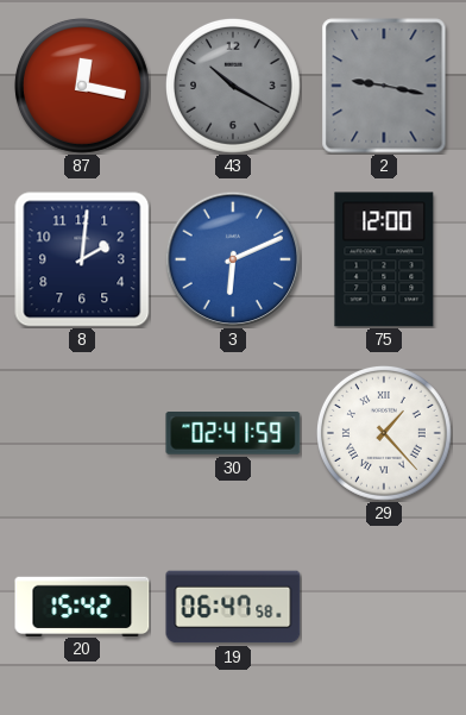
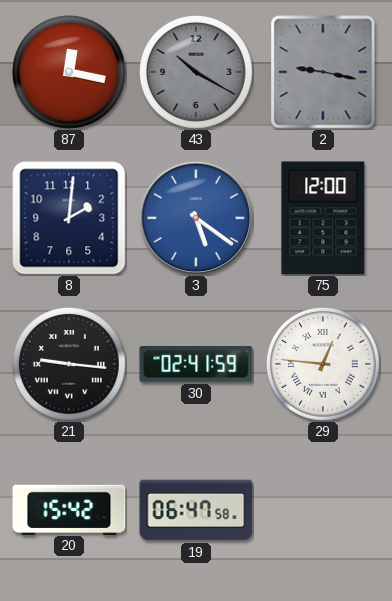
3: 6:11 -> 5:21
21: none -> 9:16
29: 1:23 -> 12:46
